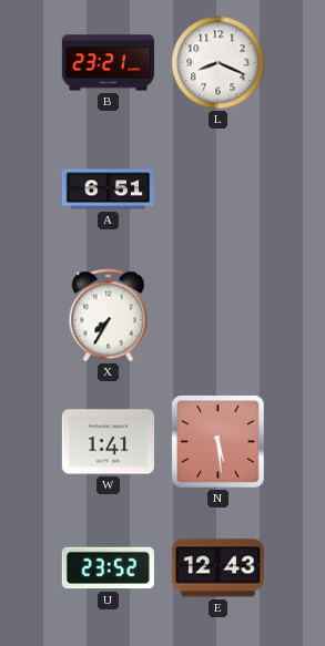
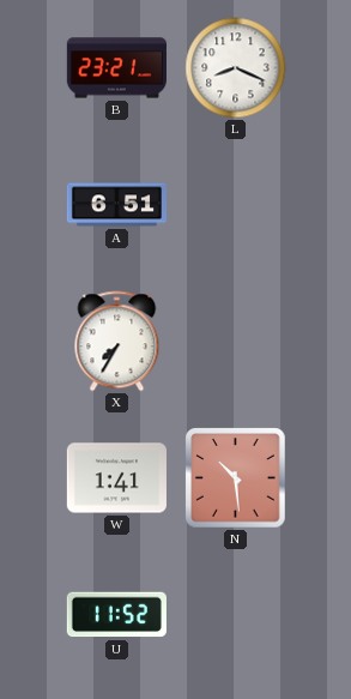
N: 5:29 -> 10:29
U: 23:52 -> 11:52
E: 12:43 -> none
